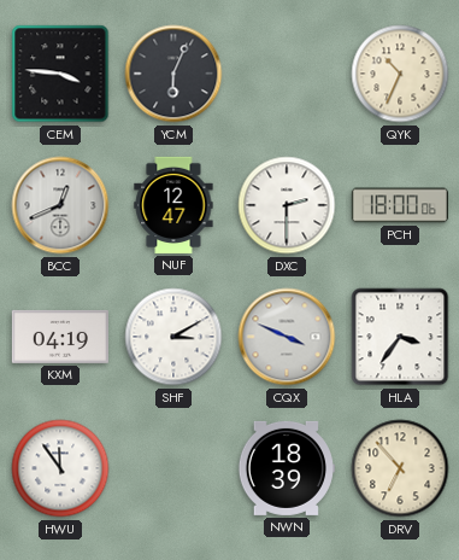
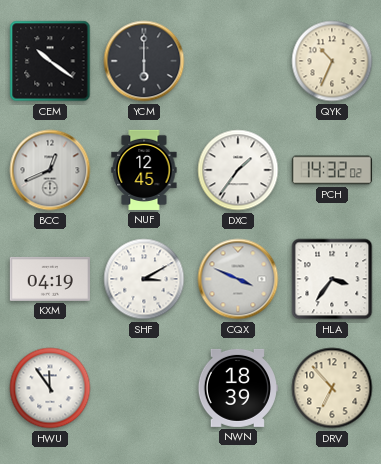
CEM: 3:46 -> 10:21
YCM: 6:04 -> 6:00
NUF: 12:47 -> 12:45
DXC: 2:30 -> 1:36
PCH: 18:00 -> 14:32
